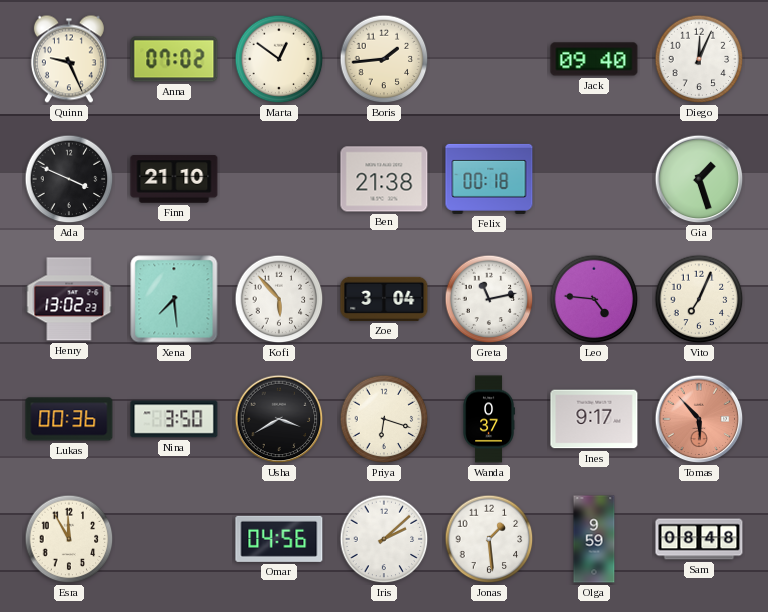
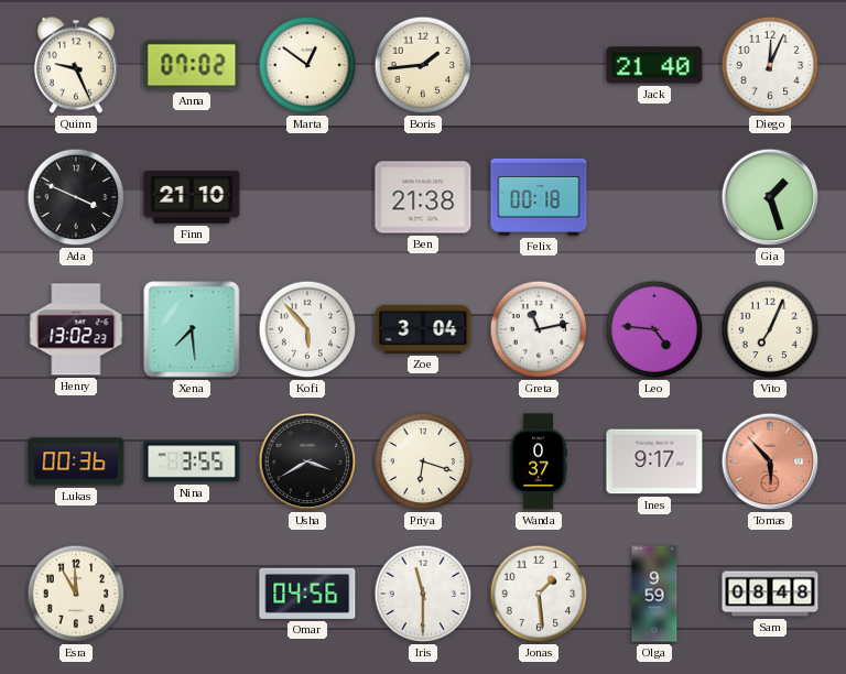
Jack: 09:40 -> 21:40
Nina: 3:50 -> 3:55
Iris: 2:08 -> 11:30
